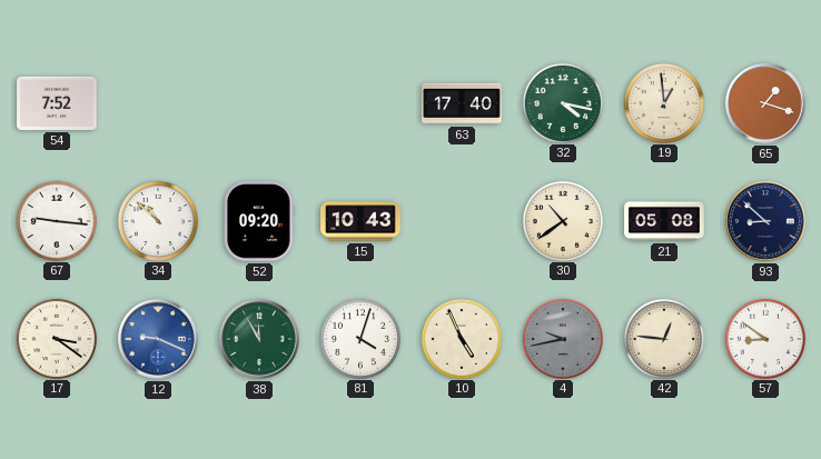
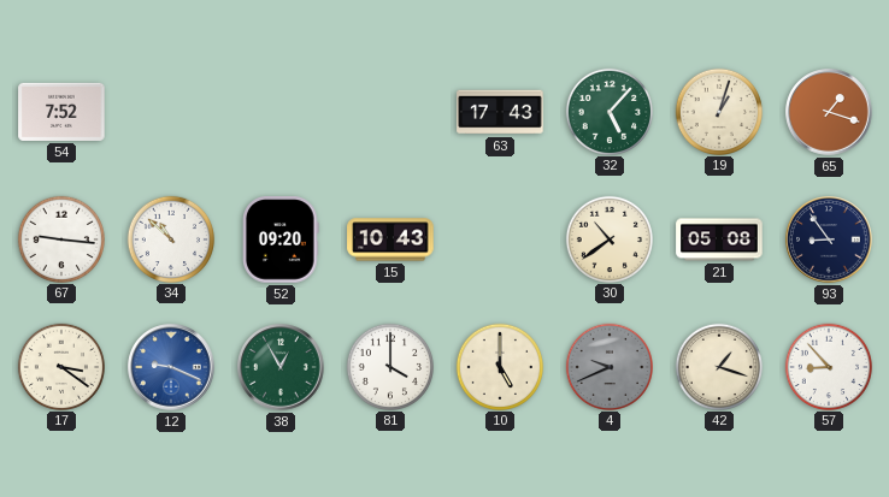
63: 17:40 -> 17:43
32: 4:17 -> 5:07
19: 12:59 -> 1:03
93: 8:52 -> 8:54
38: 11:55 -> 12:55
81: 4:03 -> 4:00
10: 4:56 -> 5:00
4: 9:43 -> 9:41
42: 12:46 -> 1:18
57: 8:51 -> 8:53
